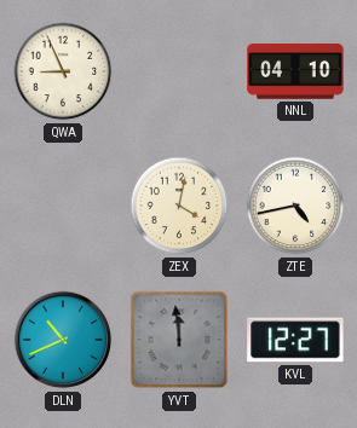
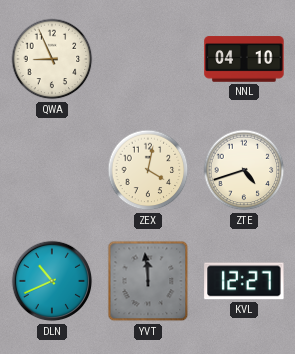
ZTE: 4:43 -> 4:42
